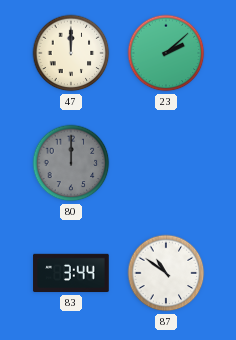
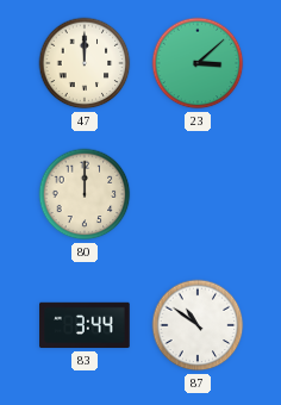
23: 2:08 -> 3:08
80 dial: grey -> cream
